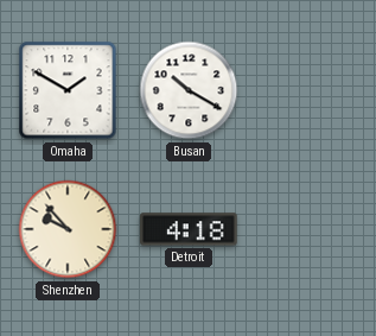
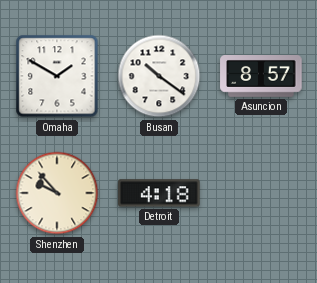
Busan: 10:20 -> 10:21
Asuncion: none -> 8:57
